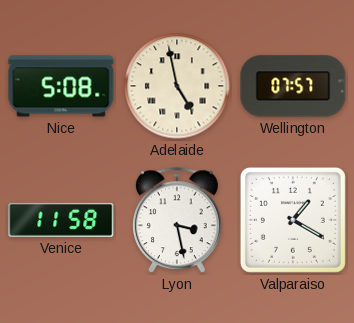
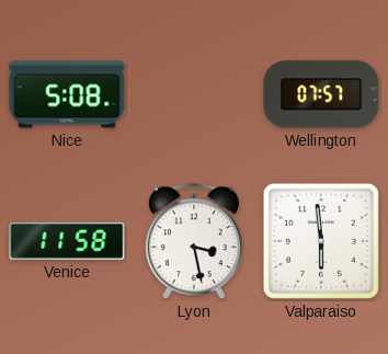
Adelaide: 4:58 -> none
Valparaiso: 1:20 -> 5:59
